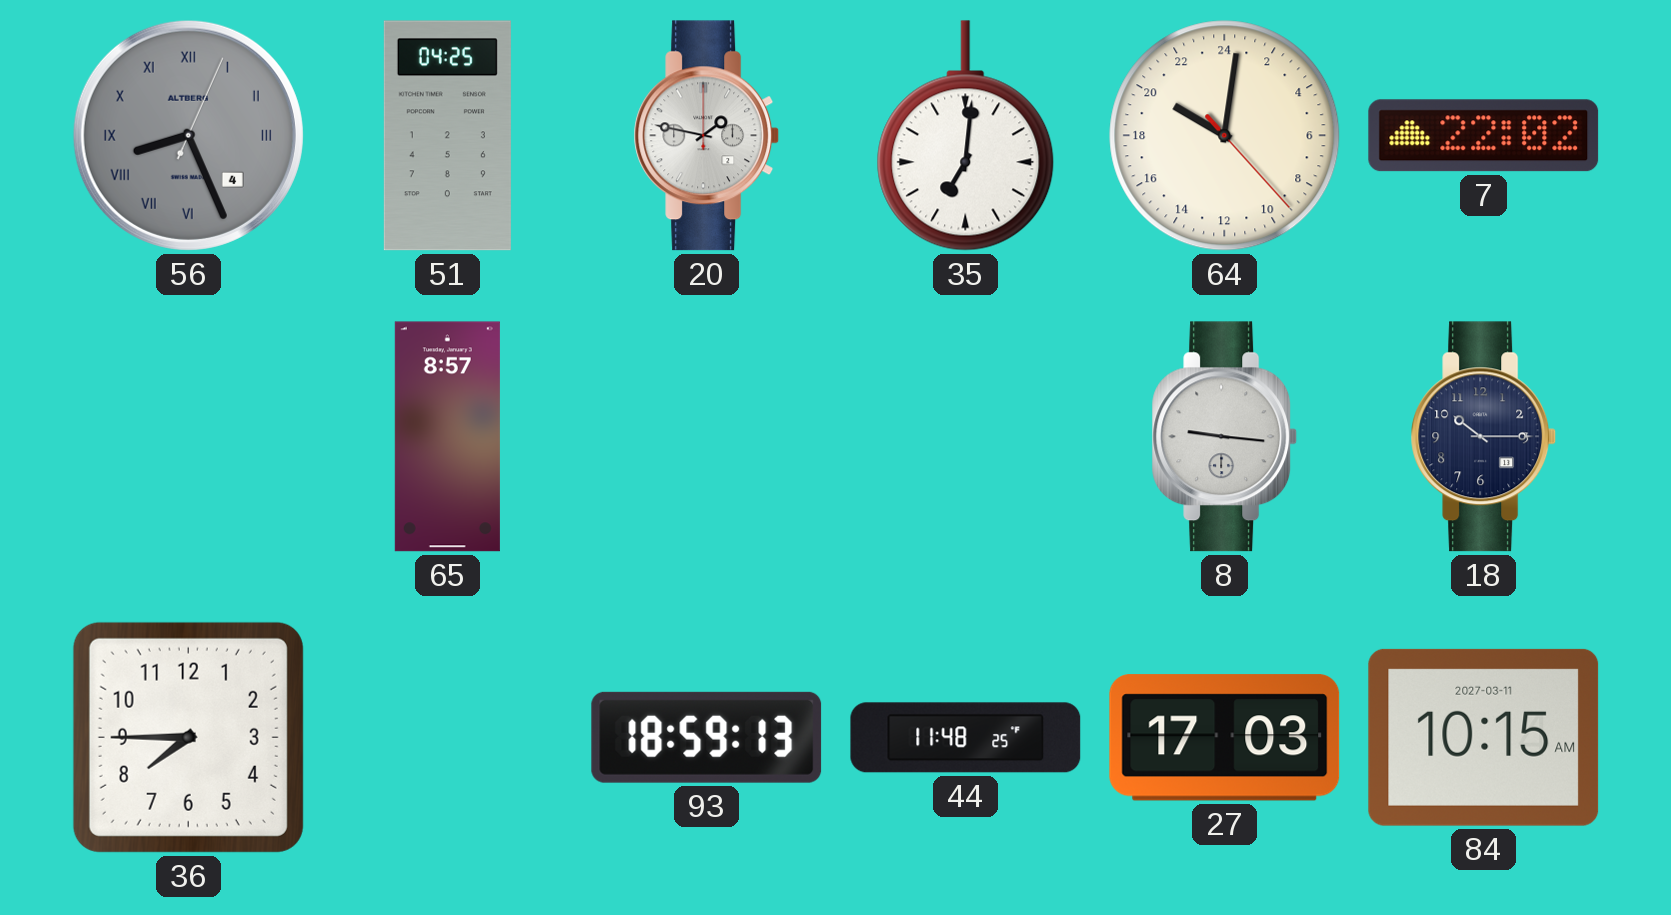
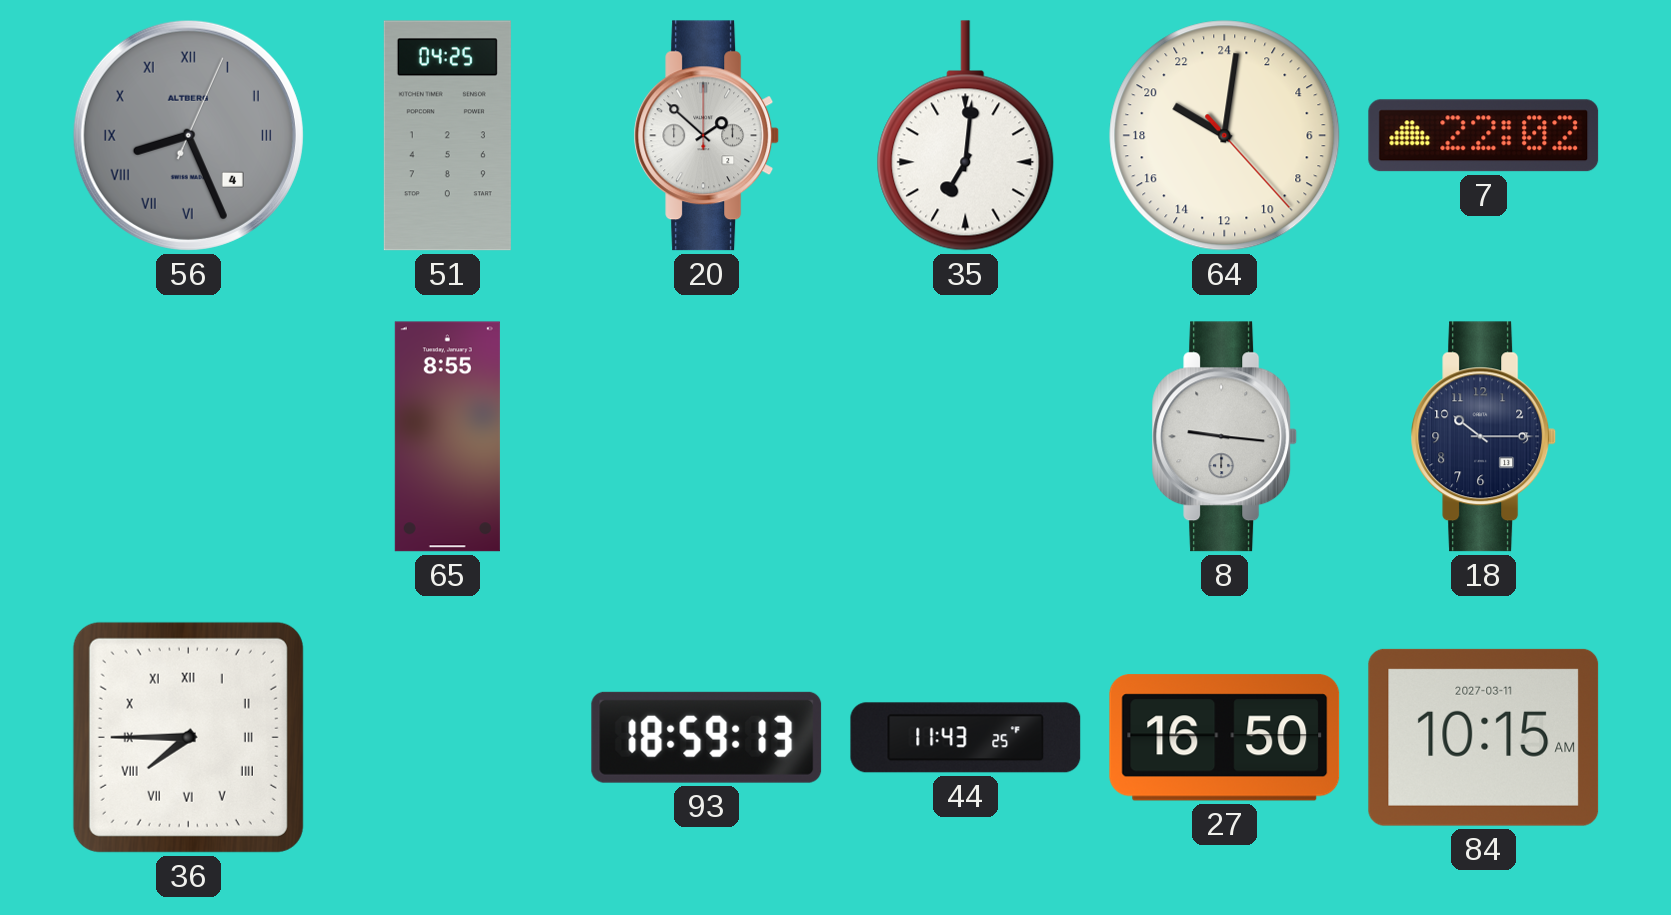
20: 1:47 -> 1:52
65: 8:57 -> 8:55
36 numerals: Arabic -> Roman
44: 11:48 -> 11:43
27: 17:03 -> 16:50
